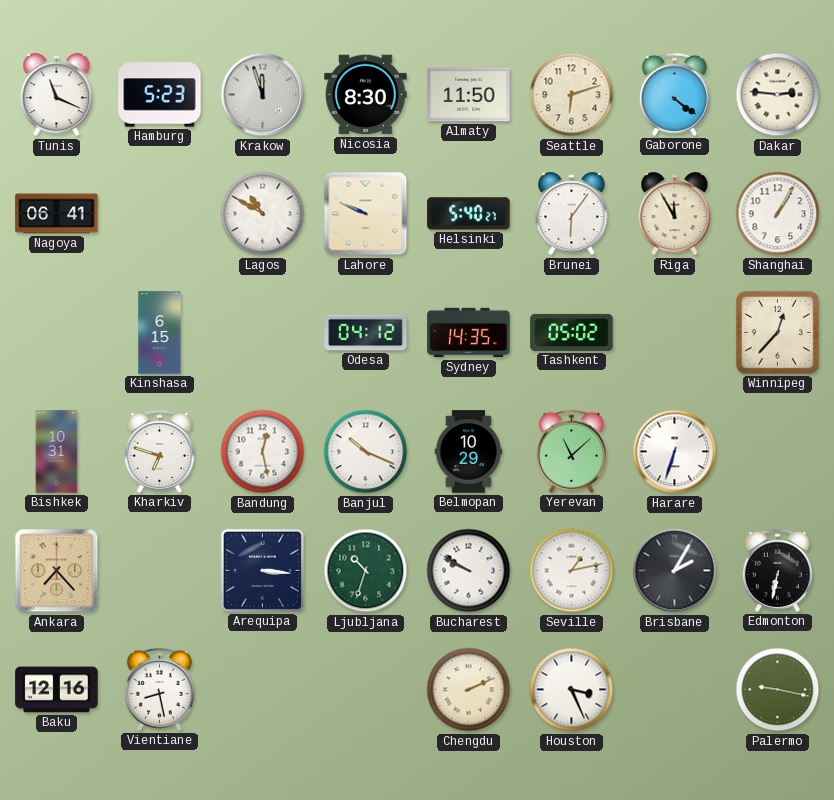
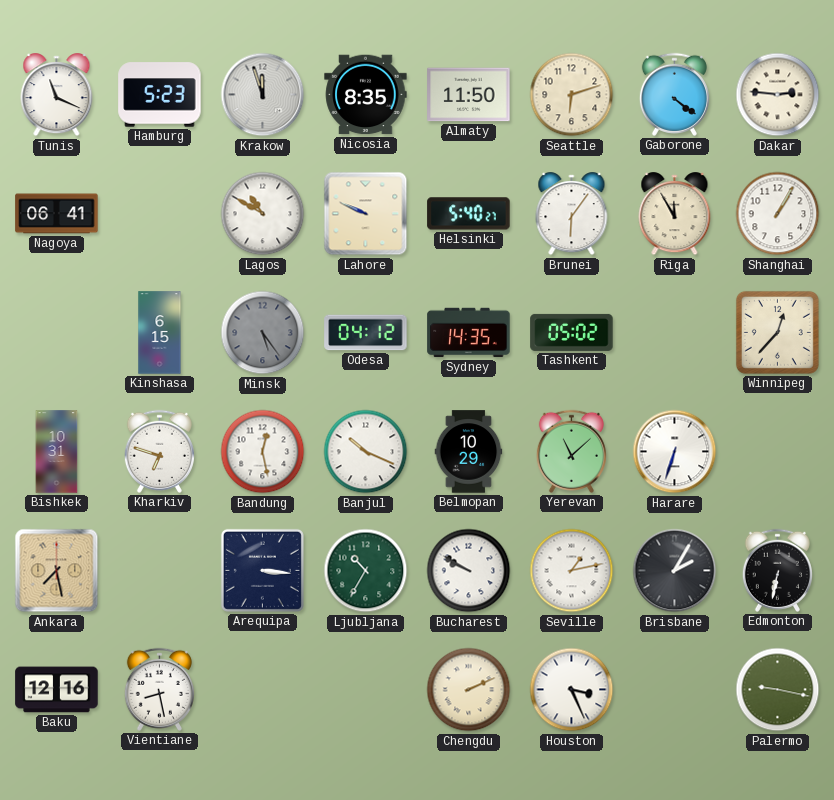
Nicosia: 8:30 -> 8:35
Minsk: none -> 5:24
Ankara: 7:23 -> 7:28
Ljubljana: 10:33 -> 10:35
